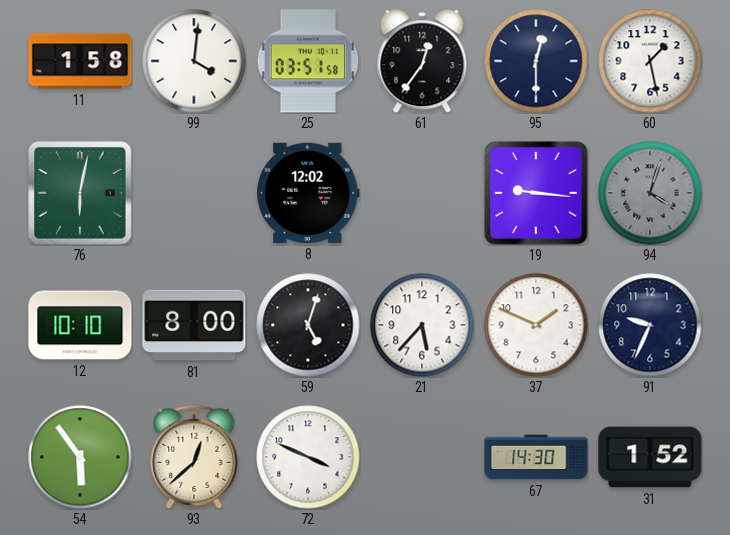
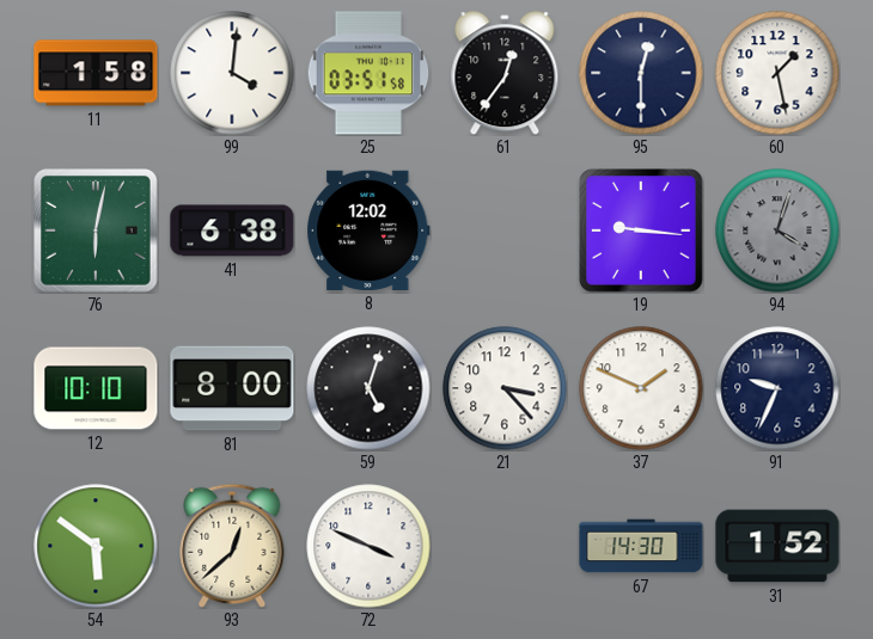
41: none -> 6:38
21: 5:37 -> 3:23
54: 5:54 -> 5:51
